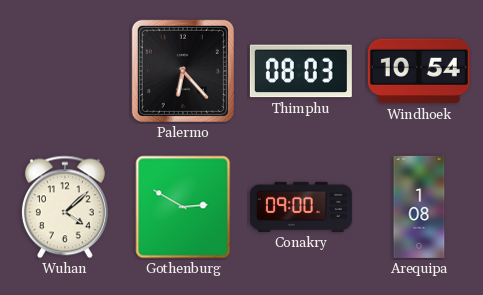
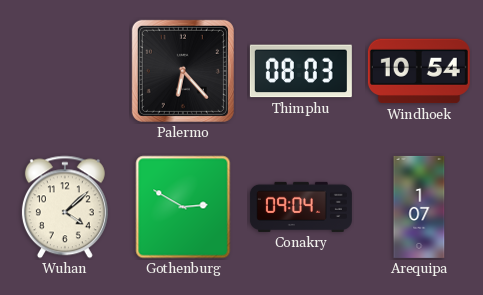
Conakry: 09:00 -> 09:04
Arequipa: 1:08 -> 1:07
